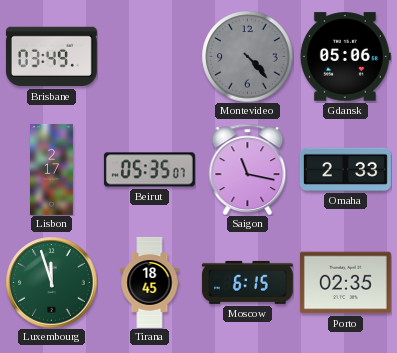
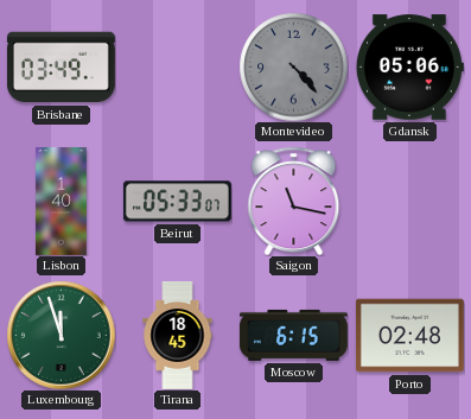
Lisbon: 2:17 -> 1:40
Beirut: 05:35 -> 05:33
Omaha: 2:33 -> none
Porto: 02:35 -> 02:48
